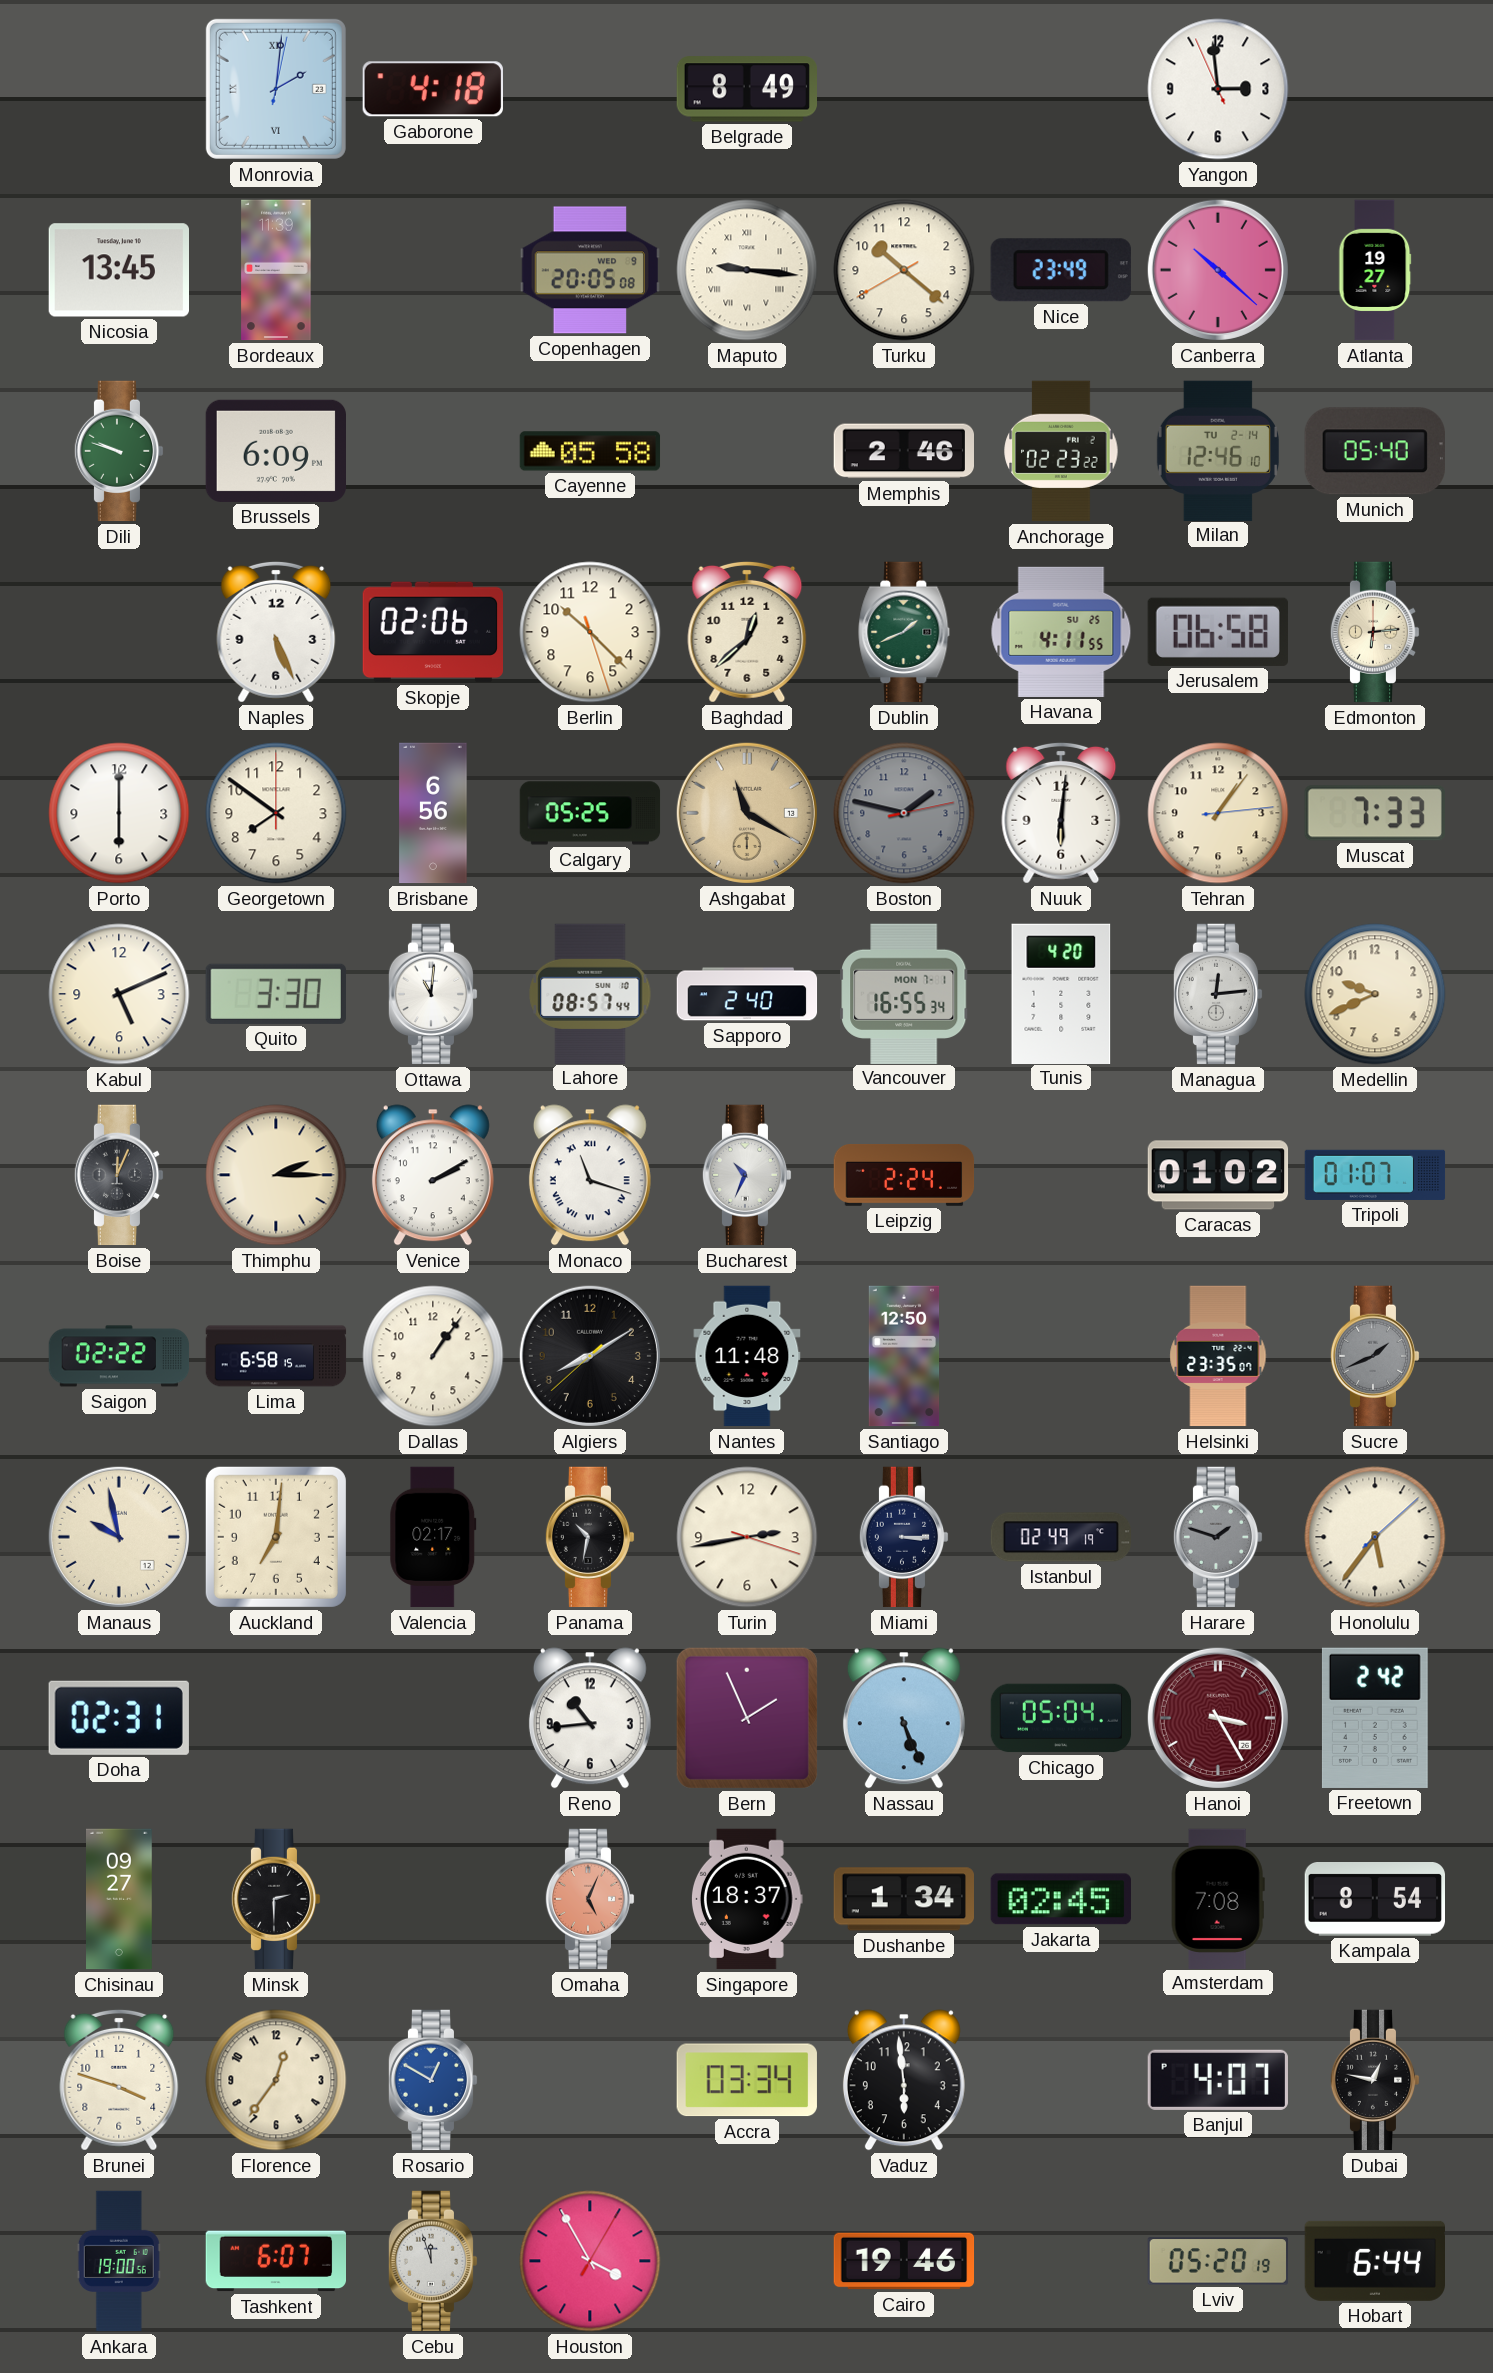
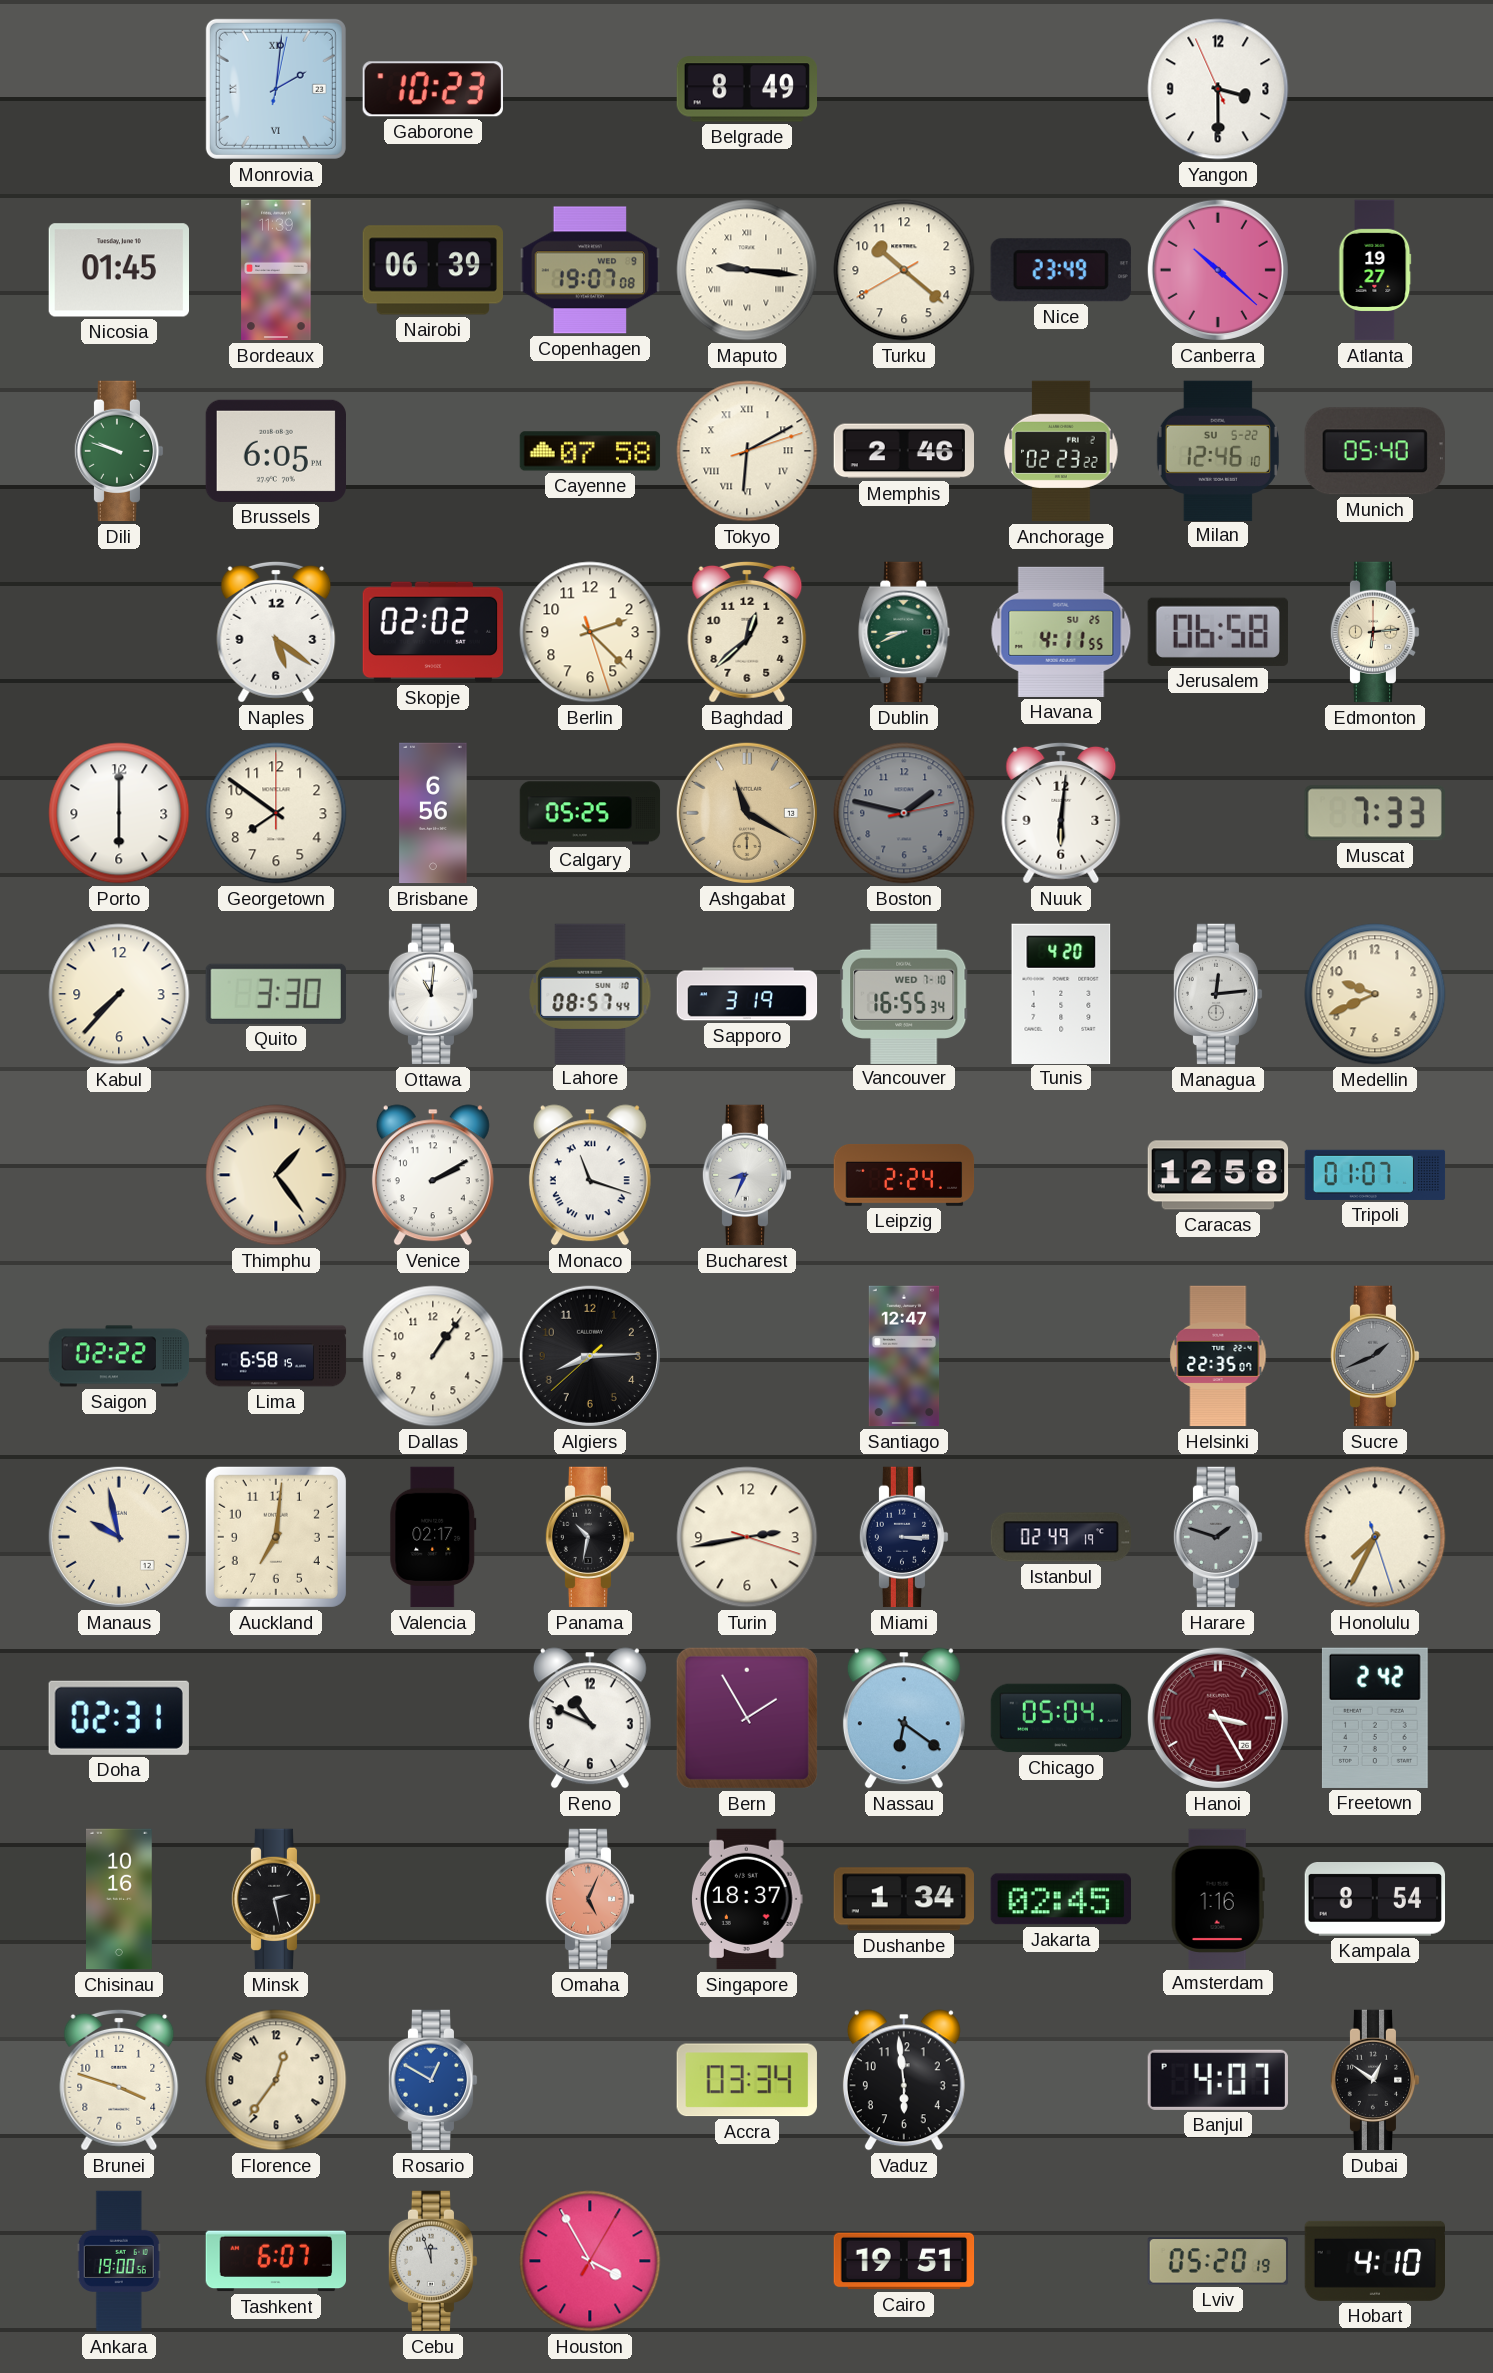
Gaborone: 4:18 -> 10:23
Yangon: 2:58 -> 3:29
Nicosia: 13:45 -> 01:45
Nairobi: none -> 06:39
Copenhagen: 20:05 -> 19:07
Brussels: 6:09 -> 6:05
Cayenne: 05:58 -> 07:58
Tokyo: none -> 6:10
Milan date: TU 2-14 -> SU 5-22
Naples: 5:26 -> 5:21
Skopje: 02:06 -> 02:02
Berlin: 10:22 -> 2:22
Dublin: 1:41 -> 8:41
Tehran: 1:06 -> none
Kabul: 5:11 -> 7:37
Sapporo: 2:40 -> 3:19
Vancouver date: MON 7-1 -> WED 7-10
Boise: 12:04 -> none
Thimphu: 2:15 -> 1:24
Bucharest: 10:34 -> 8:34
Caracas: 01:02 -> 12:58
Algiers: 8:09 -> 8:14
Nantes: 11:48 -> none
Santiago: 12:50 -> 12:47
Helsinki: 23:35 -> 22:35
Honolulu: 5:36 -> 7:34
Reno: 10:44 -> 10:49
Bern: 1:56 -> 1:55
Nassau: 5:26 -> 6:21
Chisinau: 09:27 -> 10:16
Minsk: 2:30 -> 2:28
Amsterdam: 7:08 -> 1:16
Dubai: 12:47 -> 12:51
Cairo: 19:46 -> 19:51
Hobart: 6:44 -> 4:10
